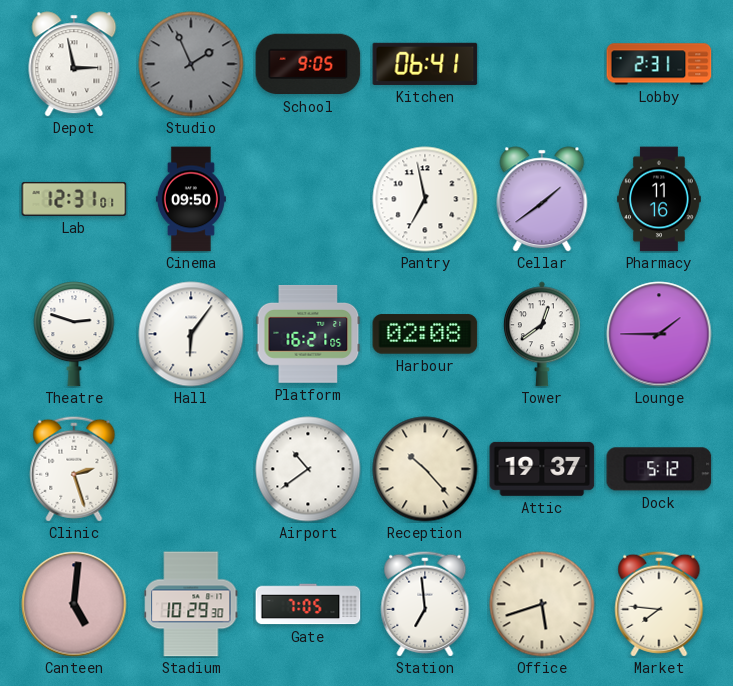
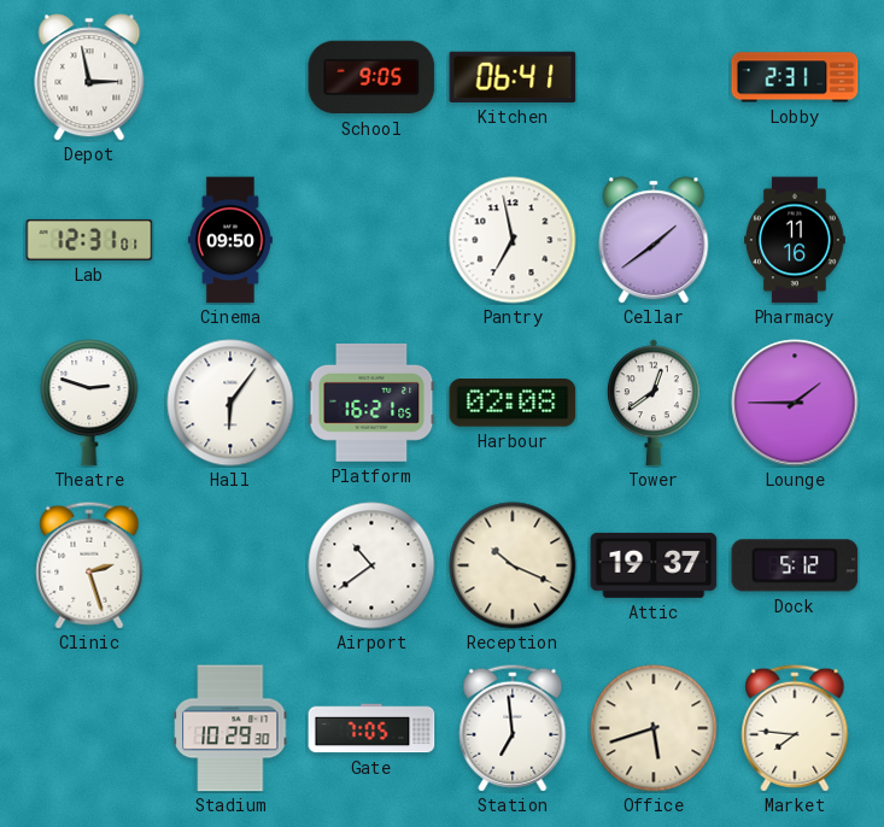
Studio: 1:56 -> none
Reception: 10:23 -> 10:19
Canteen: 5:01 -> none
